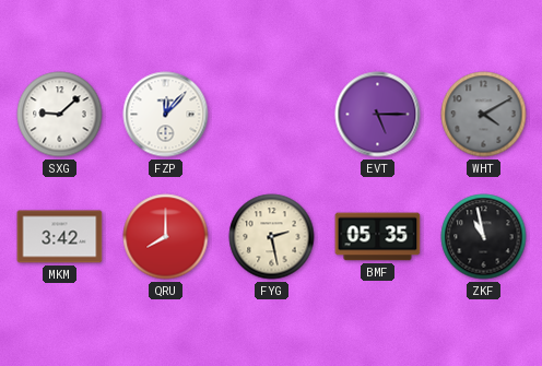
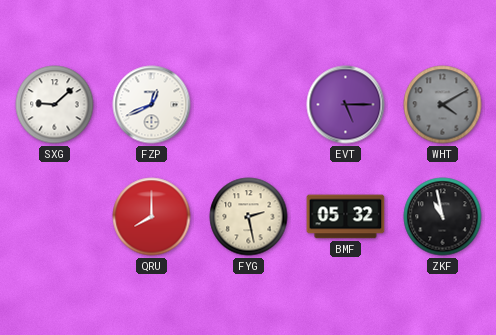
FZP: 12:07 -> 12:41
MKM: 3:42 -> none
BMF: 05:35 -> 05:32
